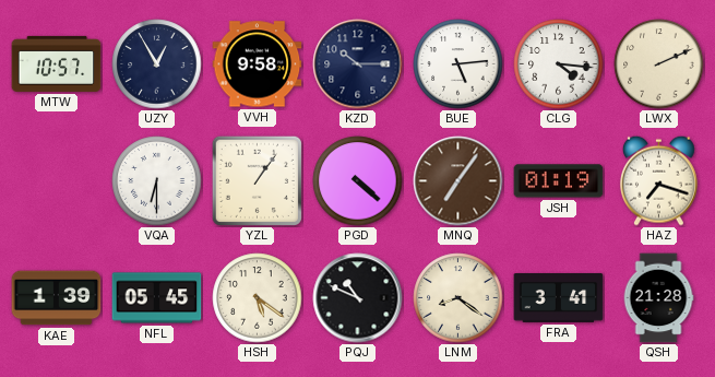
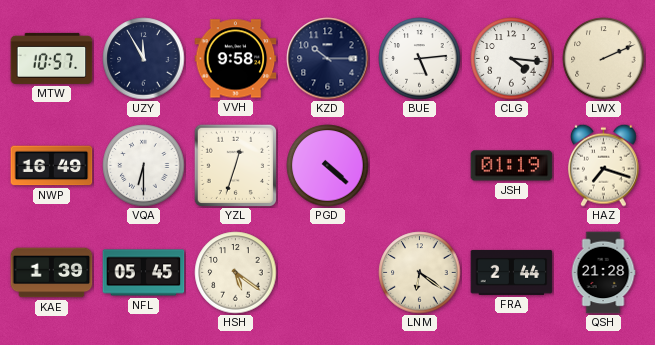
UZY: 12:55 -> 11:55
NWP: none -> 16:49
YZL: 1:06 -> 12:33
MNQ: 7:06 -> none
PQJ: 10:49 -> none
LNM: 8:21 -> 6:21
FRA: 3:41 -> 2:44
